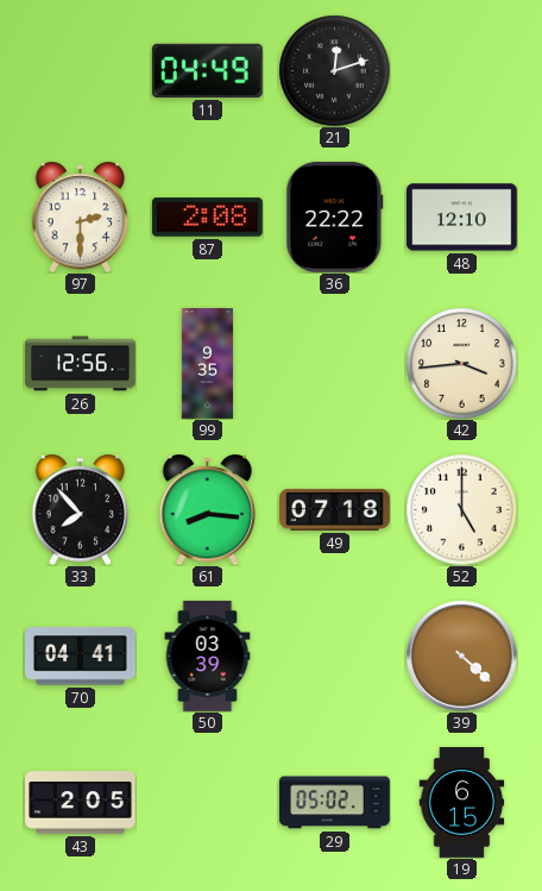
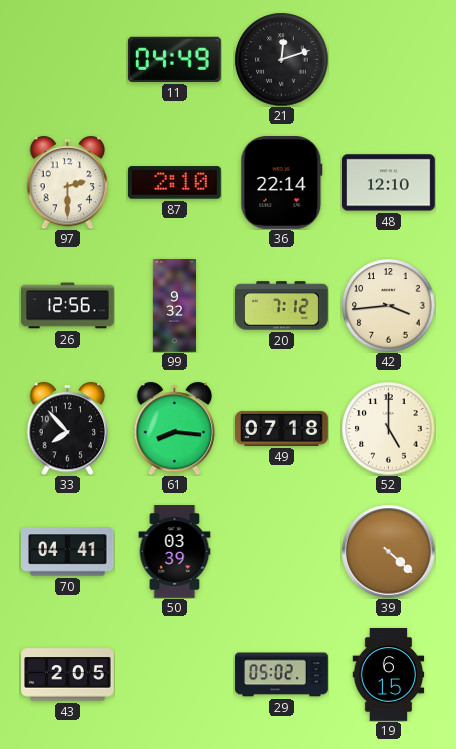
87: 2:08 -> 2:10
36: 22:22 -> 22:14
99: 9:35 -> 9:32
20: none -> 7:12
